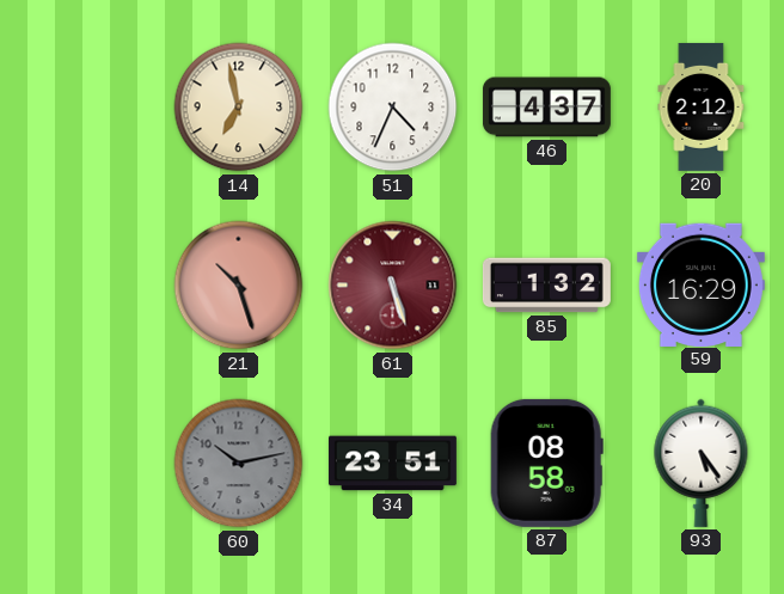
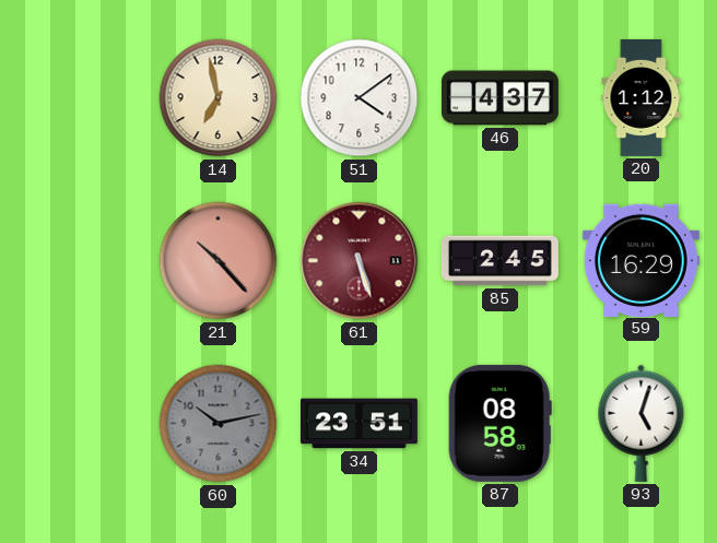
51: 4:34 -> 4:09
20: 2:12 -> 1:12
21: 10:27 -> 10:23
85: 1:32 -> 2:45
93: 5:24 -> 5:03
